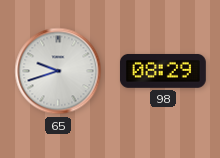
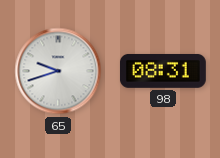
98: 08:29 -> 08:31
